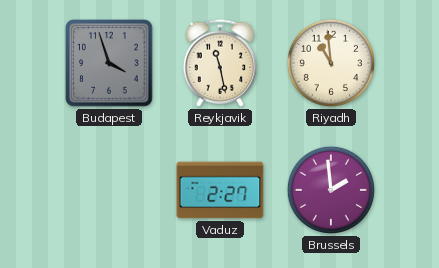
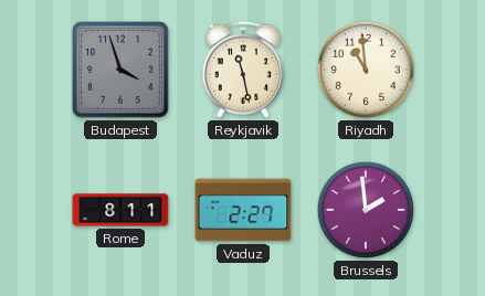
Rome: none -> 8:11
